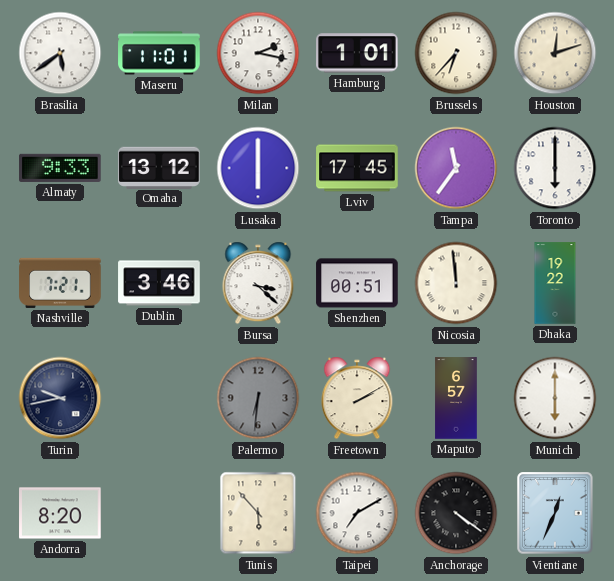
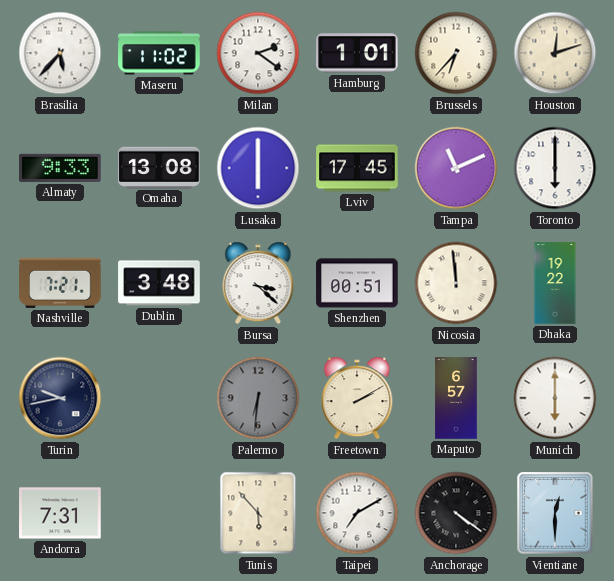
Brasilia: 5:39 -> 5:37
Maseru: 11:01 -> 11:02
Milan: 2:17 -> 2:21
Omaha: 13:12 -> 13:08
Tampa: 11:36 -> 11:11
Dublin: 3:46 -> 3:48
Andorra: 8:20 -> 7:31
Vientiane: 12:34 -> 12:30
